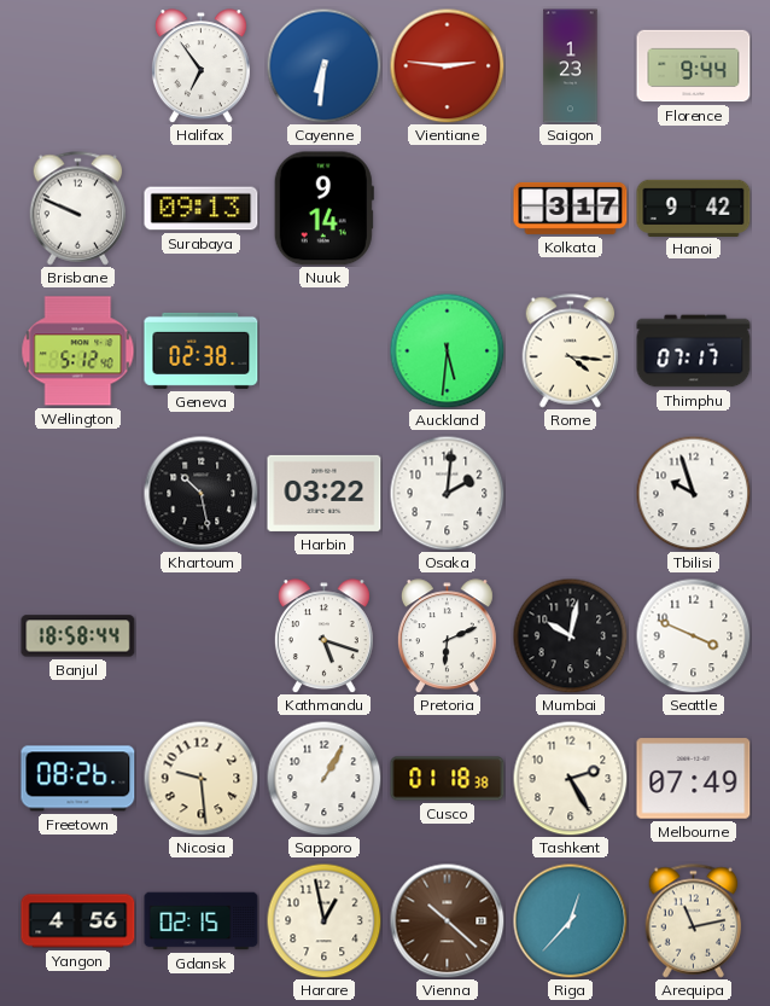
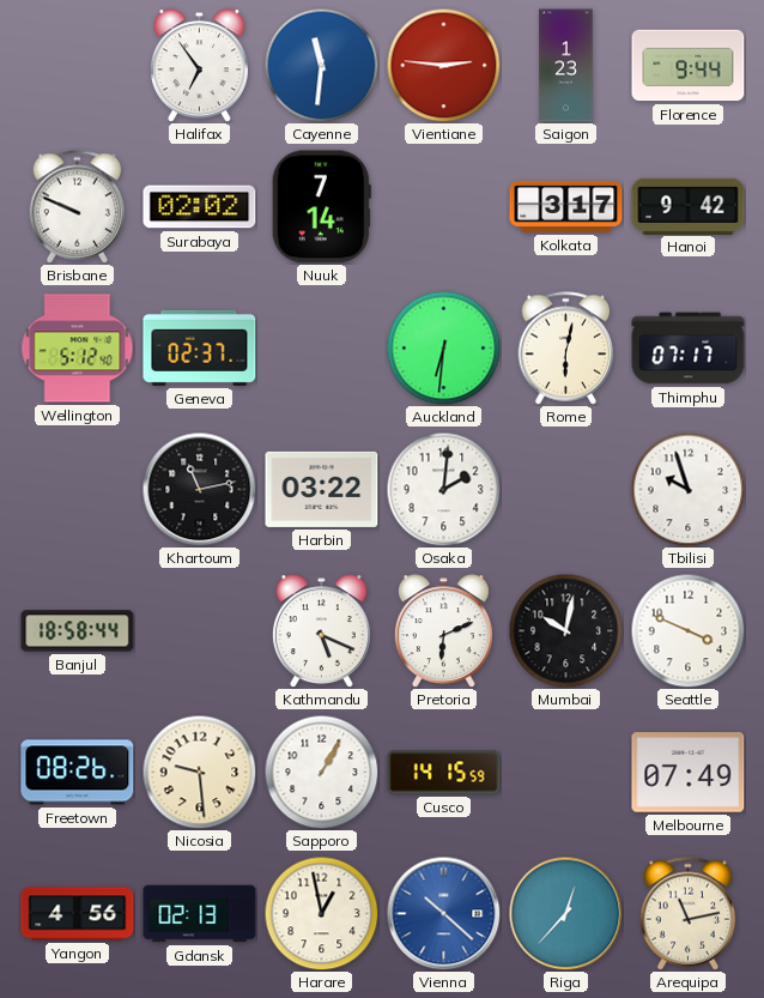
Cayenne: 6:31 -> 11:31
Surabaya: 09:13 -> 02:02
Nuuk: 9:14 -> 7:14
Geneva: 02:38 -> 02:37
Auckland: 5:31 -> 6:31
Rome: 4:16 -> 6:02
Khartoum: 10:28 -> 11:13
Kathmandu: 5:18 -> 5:19
Cusco: 01:18 -> 14:15
Tashkent: 2:25 -> none
Gdansk: 02:15 -> 02:13
Vienna dial: brown -> blue
